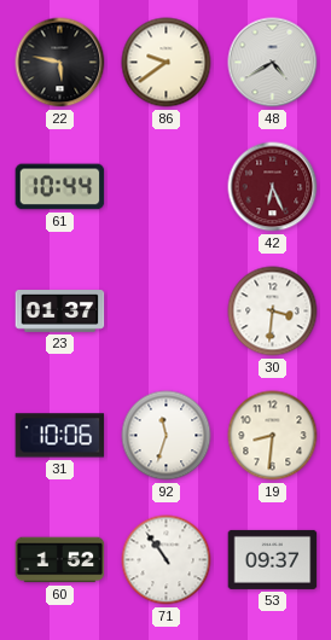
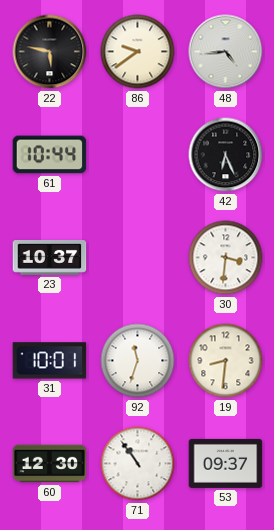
48: 4:40 -> 4:44
42 dial: burgundy -> black
23: 01:37 -> 10:37
31: 10:06 -> 10:01
60: 1:52 -> 12:30
